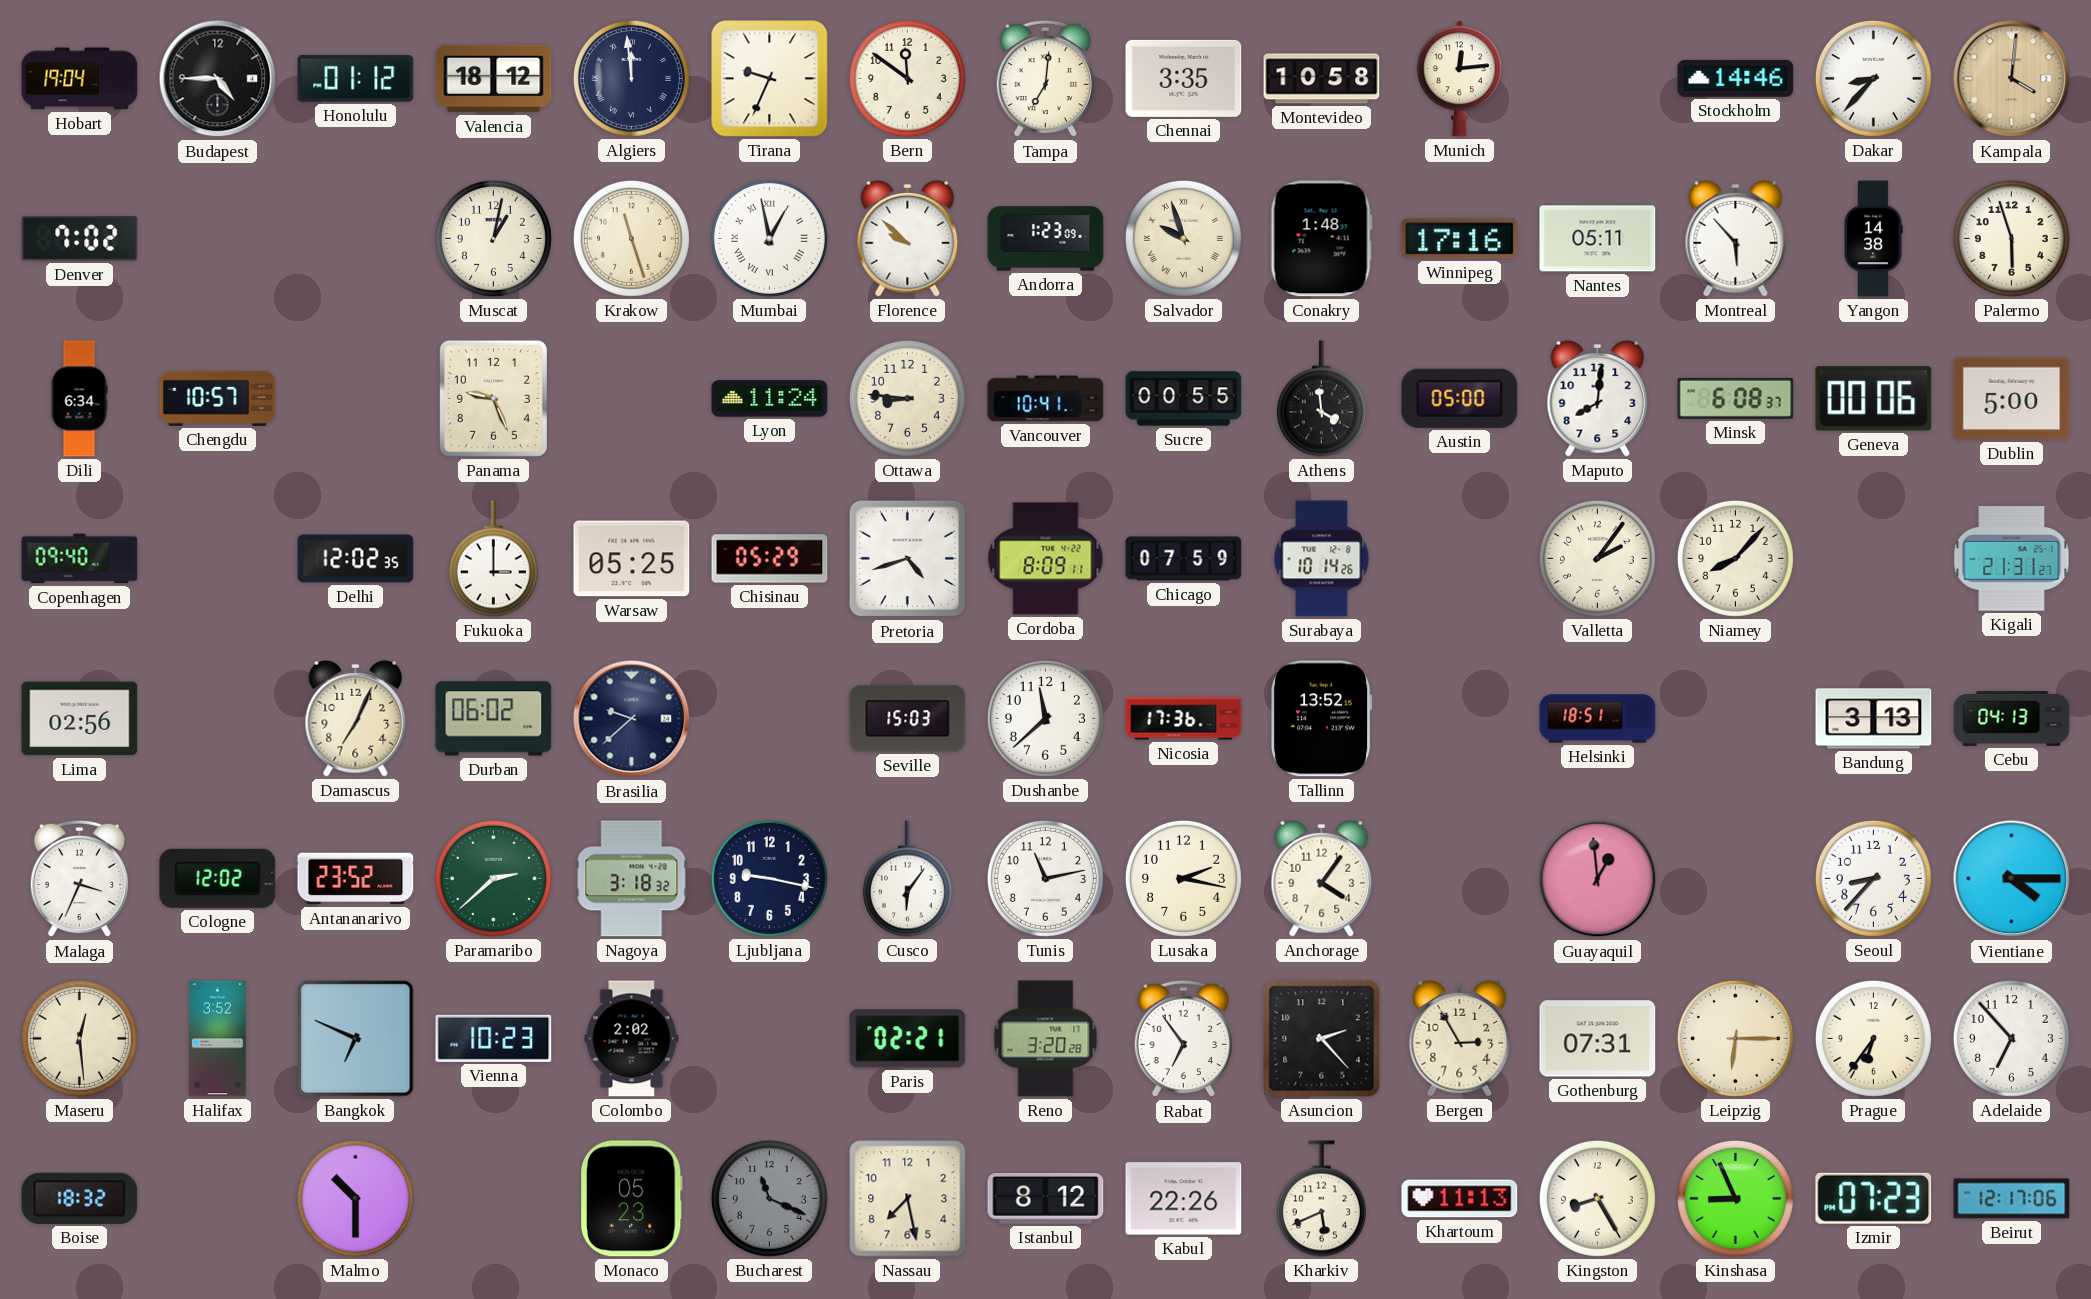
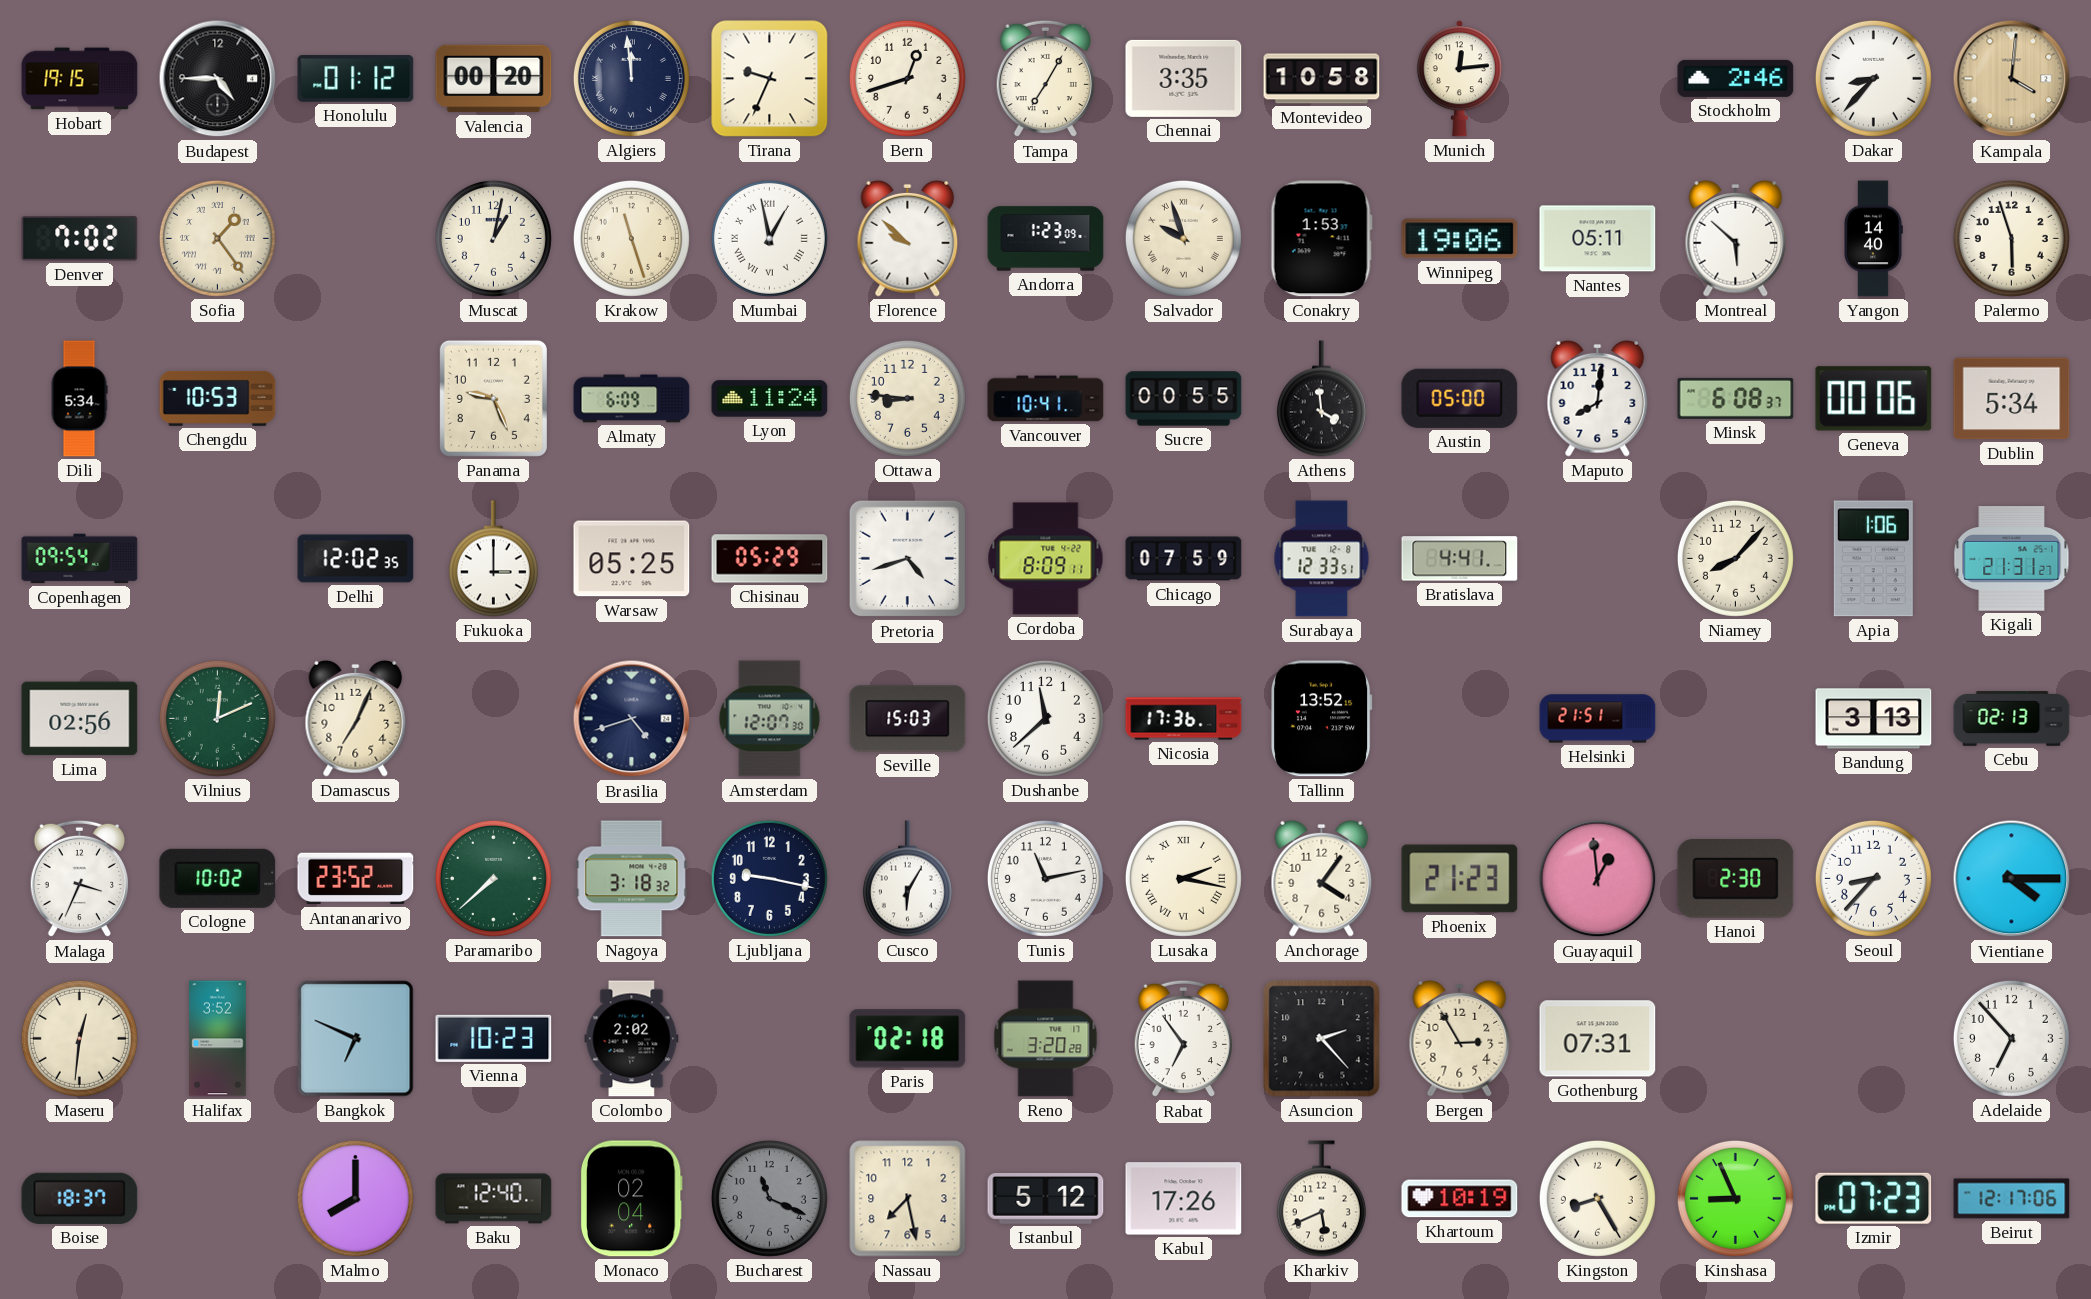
Hobart: 19:04 -> 19:15
Valencia: 18:12 -> 00:20
Bern: 11:51 -> 12:42
Tampa: 7:01 -> 7:05
Stockholm: 14:46 -> 2:46
Sofia: none -> 1:24
Conakry: 1:48 -> 1:53
Winnipeg: 17:16 -> 19:06
Montreal: 5:53 -> 5:52
Yangon: 14:38 -> 14:40
Dili: 6:34 -> 5:34
Chengdu: 10:57 -> 10:53
Almaty: none -> 6:09
Dublin: 5:00 -> 5:34
Copenhagen: 09:40 -> 09:54
Surabaya: 10:14 -> 12:33
Bratislava: none -> 4:41
Valletta: 2:06 -> none
Apia: none -> 1:06
Vilnius: none -> 12:11
Durban: 06:02 -> none
Brasilia: 9:38 -> 4:42
Amsterdam: none -> 12:07
Helsinki: 18:51 -> 21:51
Cebu: 04:13 -> 02:13
Cologne: 12:02 -> 10:02
Paramaribo: 2:38 -> 7:38
Cusco: 6:06 -> 6:05
Lusaka numerals: Arabic -> Roman
Phoenix: none -> 21:23
Hanoi: none -> 2:30
Maseru: 12:29 -> 12:31
Paris: 02:21 -> 02:18
Leipzig: 6:15 -> none
Prague: 6:36 -> none
Boise: 18:32 -> 18:37
Malmo: 10:30 -> 8:00
Baku: none -> 12:40
Monaco: 05:23 -> 02:04
Istanbul: 8:12 -> 5:12
Kabul: 22:26 -> 17:26
Khartoum: 11:13 -> 10:19
